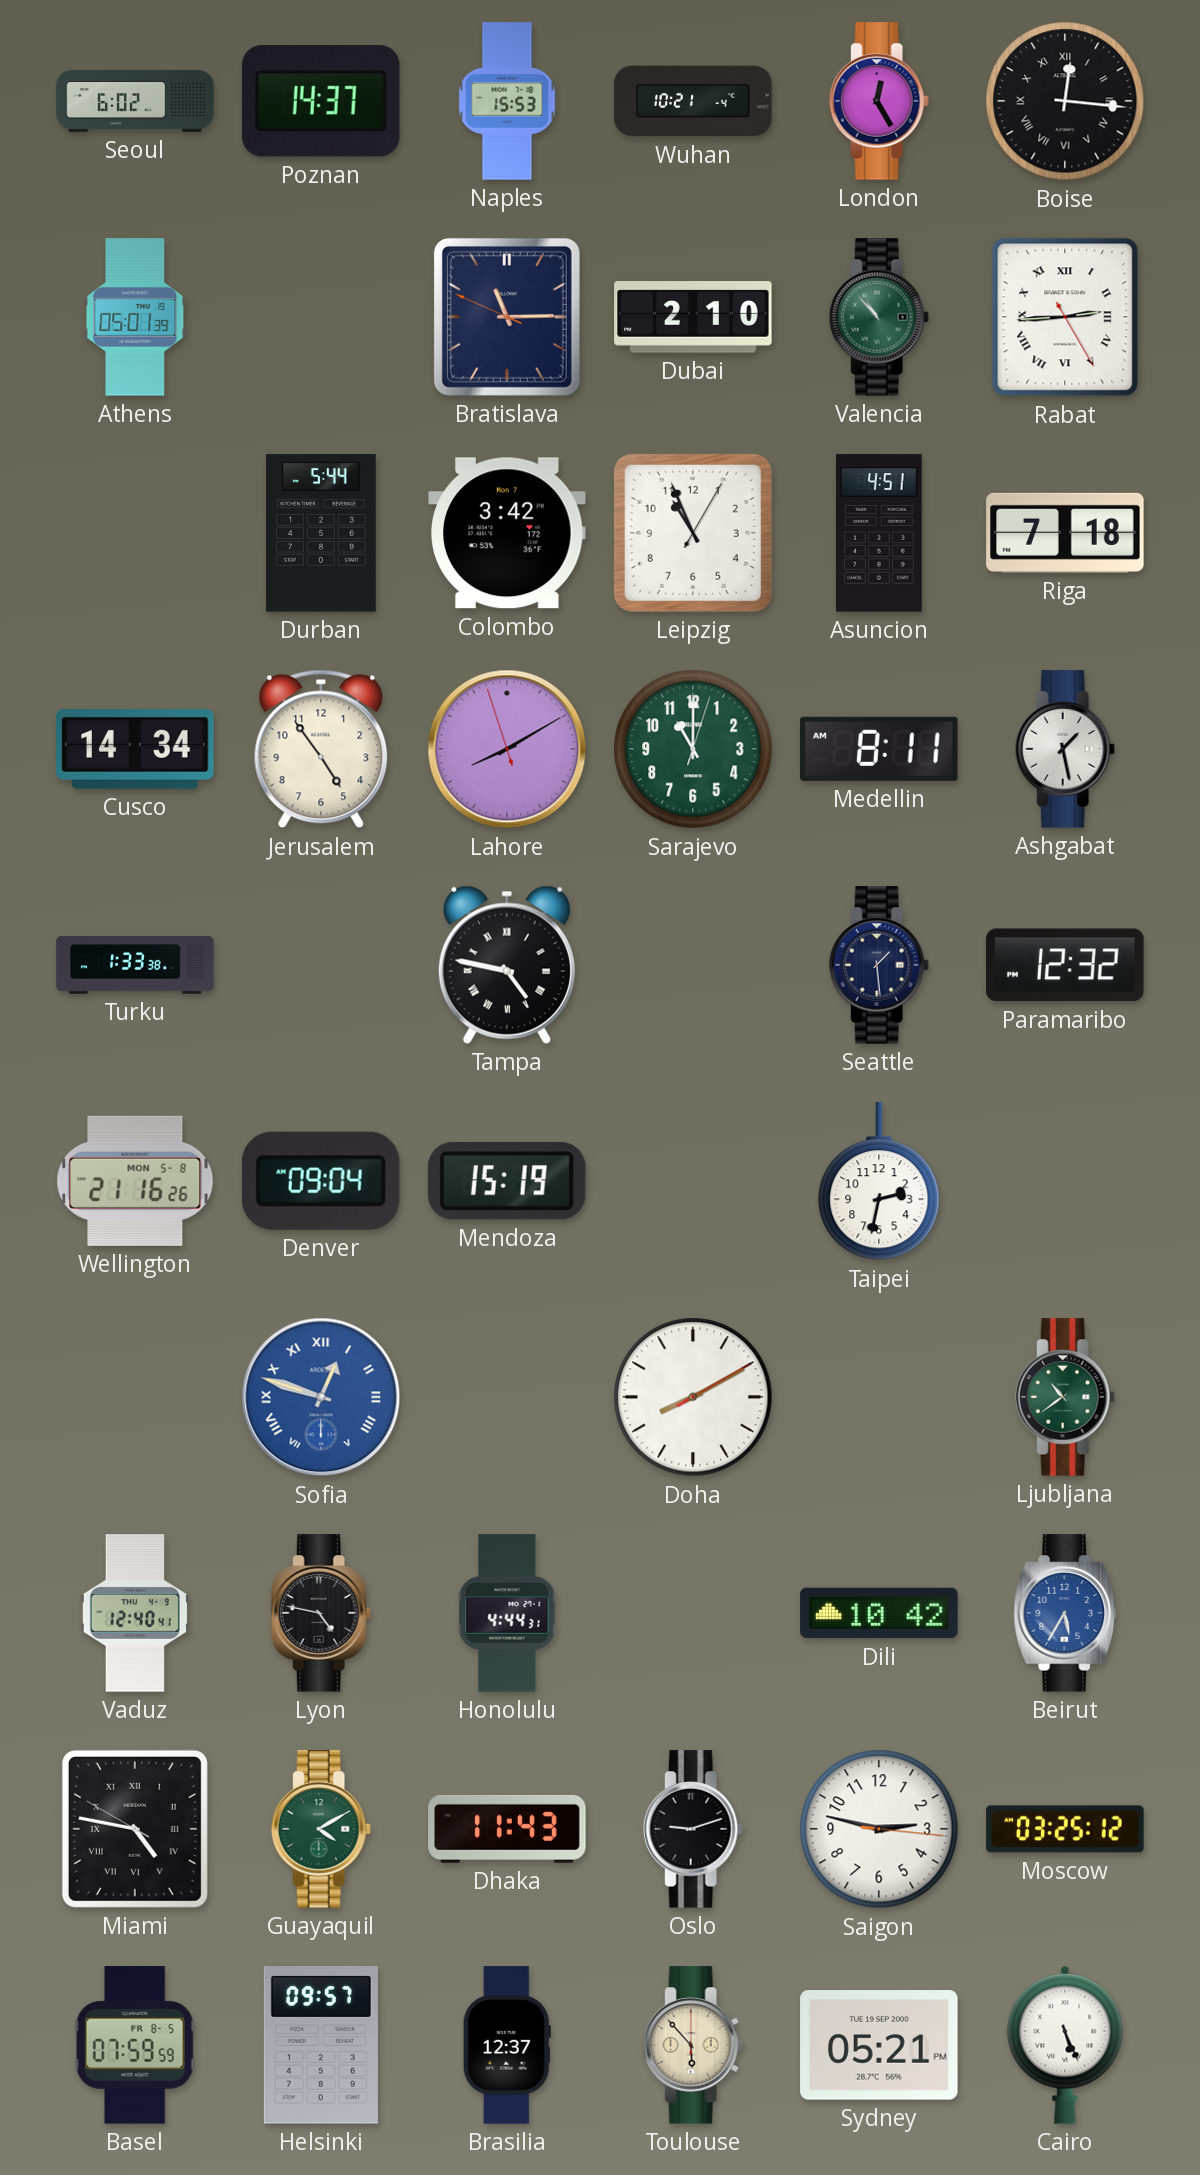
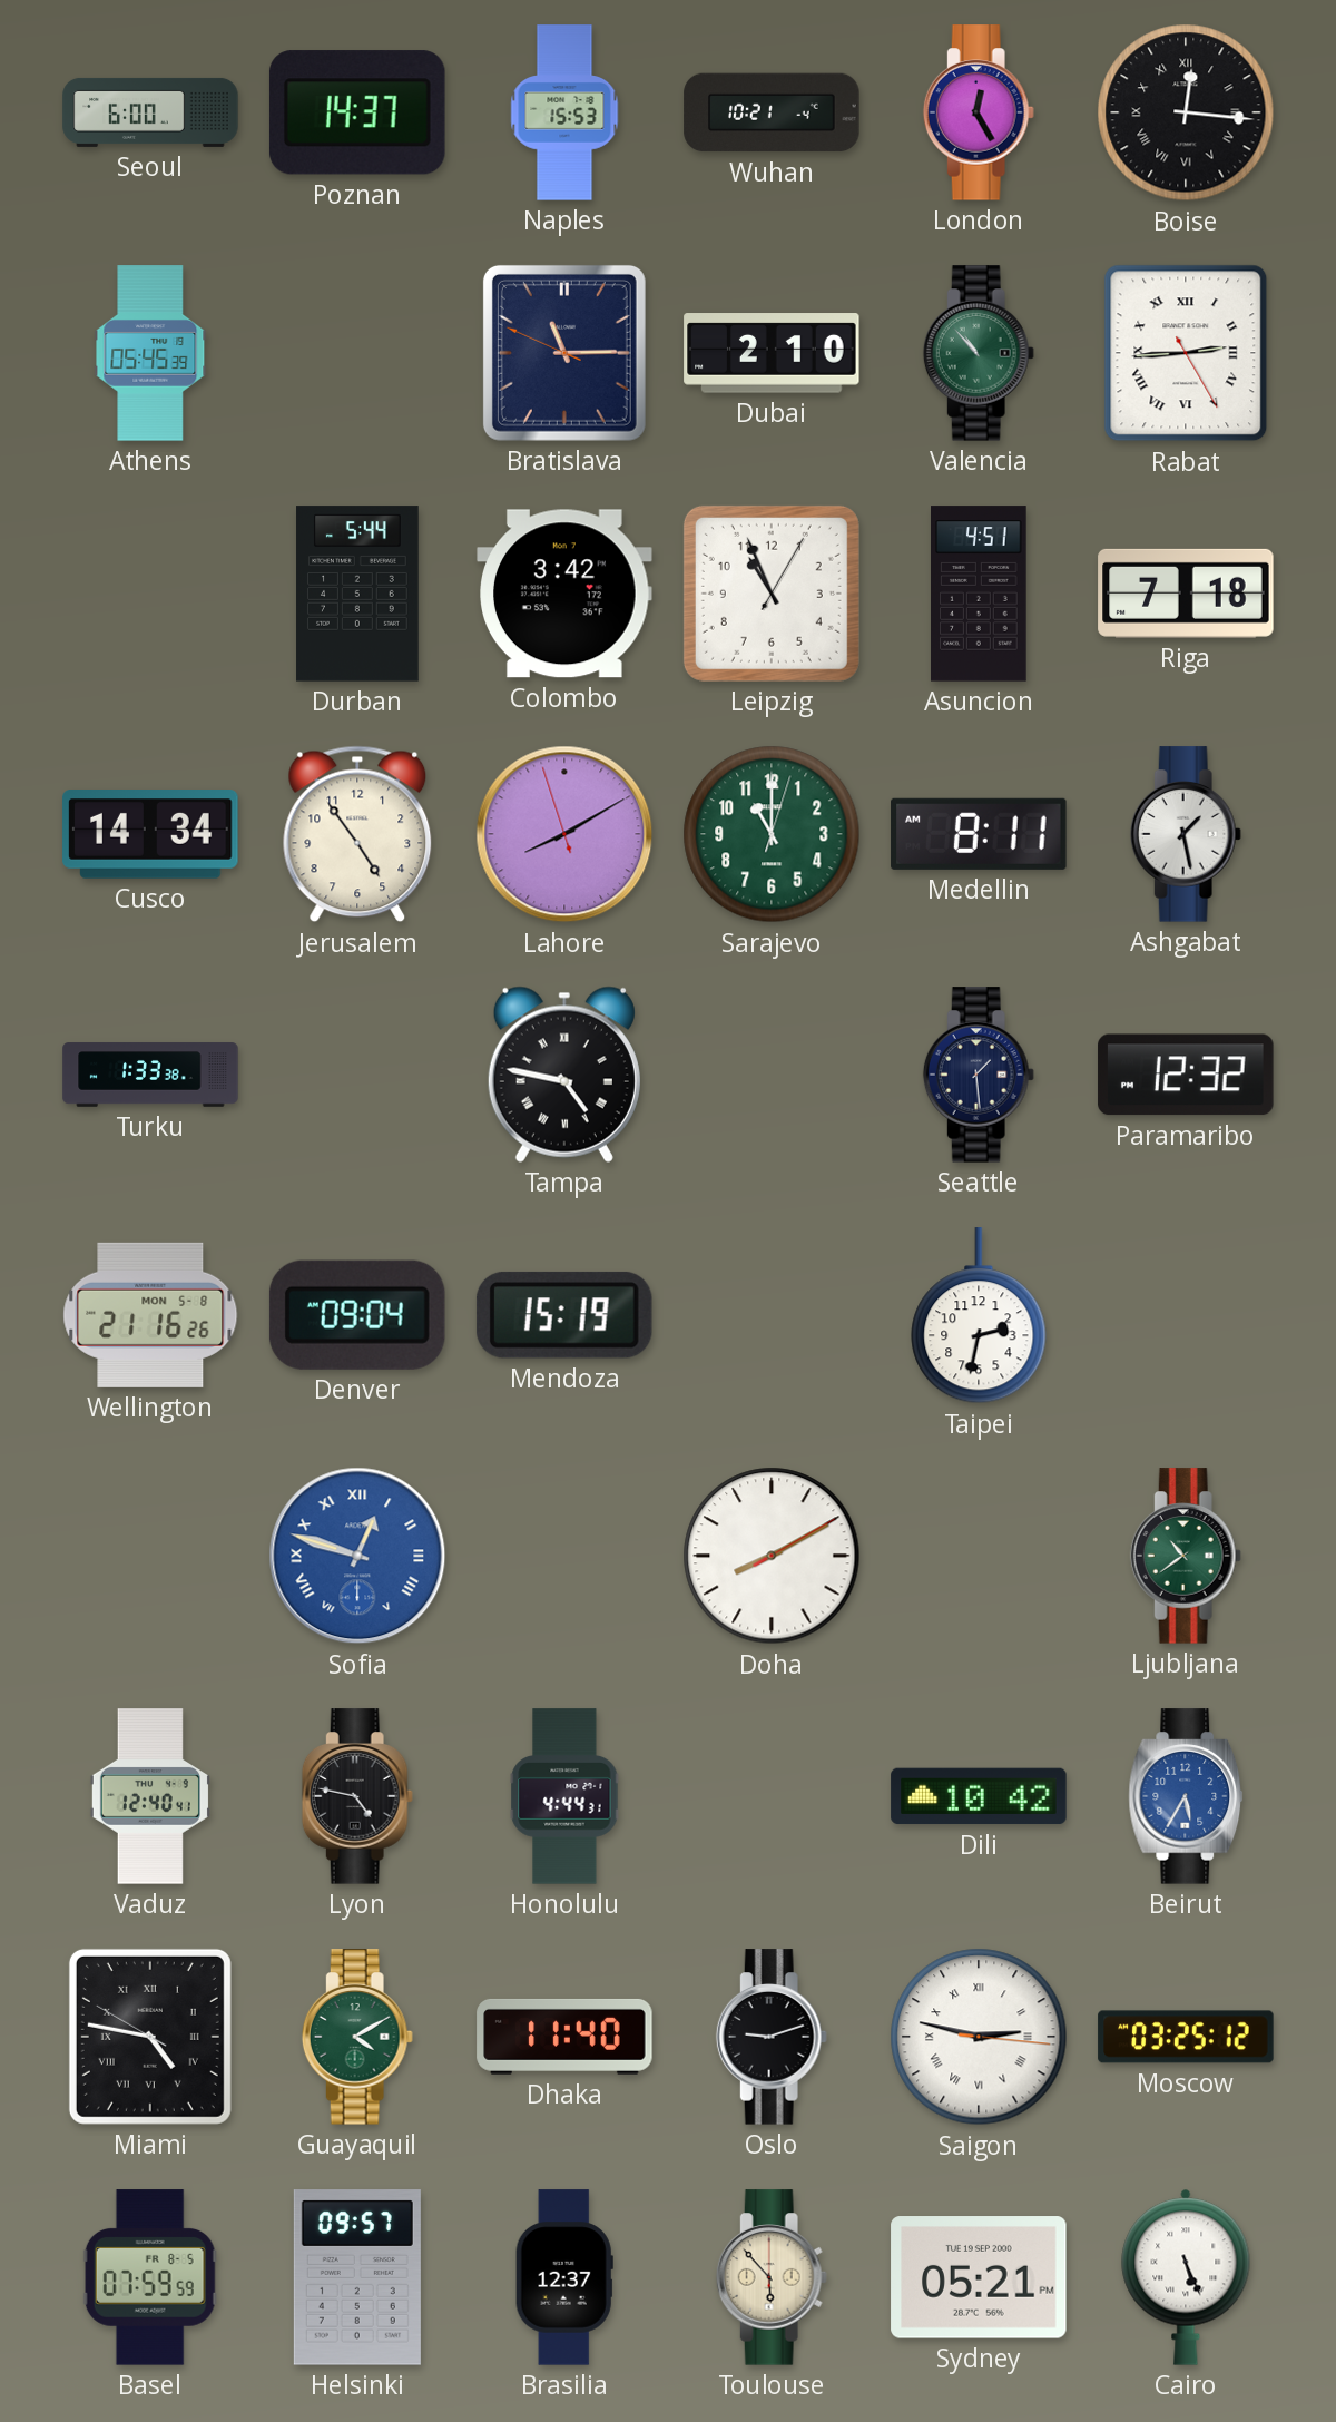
Seoul: 6:02 -> 6:00
Athens: 05:01 -> 05:45
Dhaka: 11:43 -> 11:40
Saigon numerals: Arabic -> Roman
